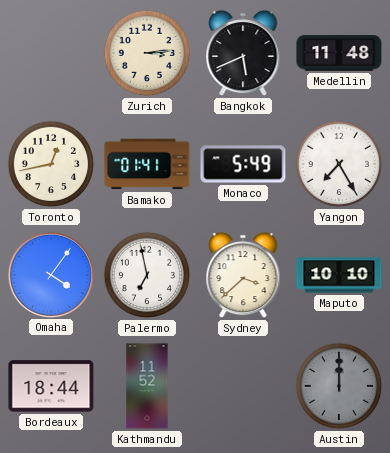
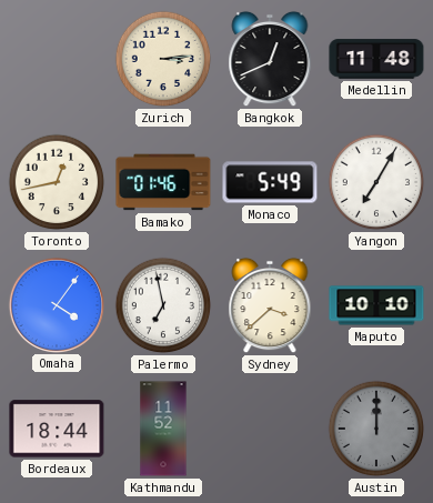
Bangkok: 5:41 -> 12:41
Bamako: 01:41 -> 01:46
Yangon: 7:25 -> 7:05
